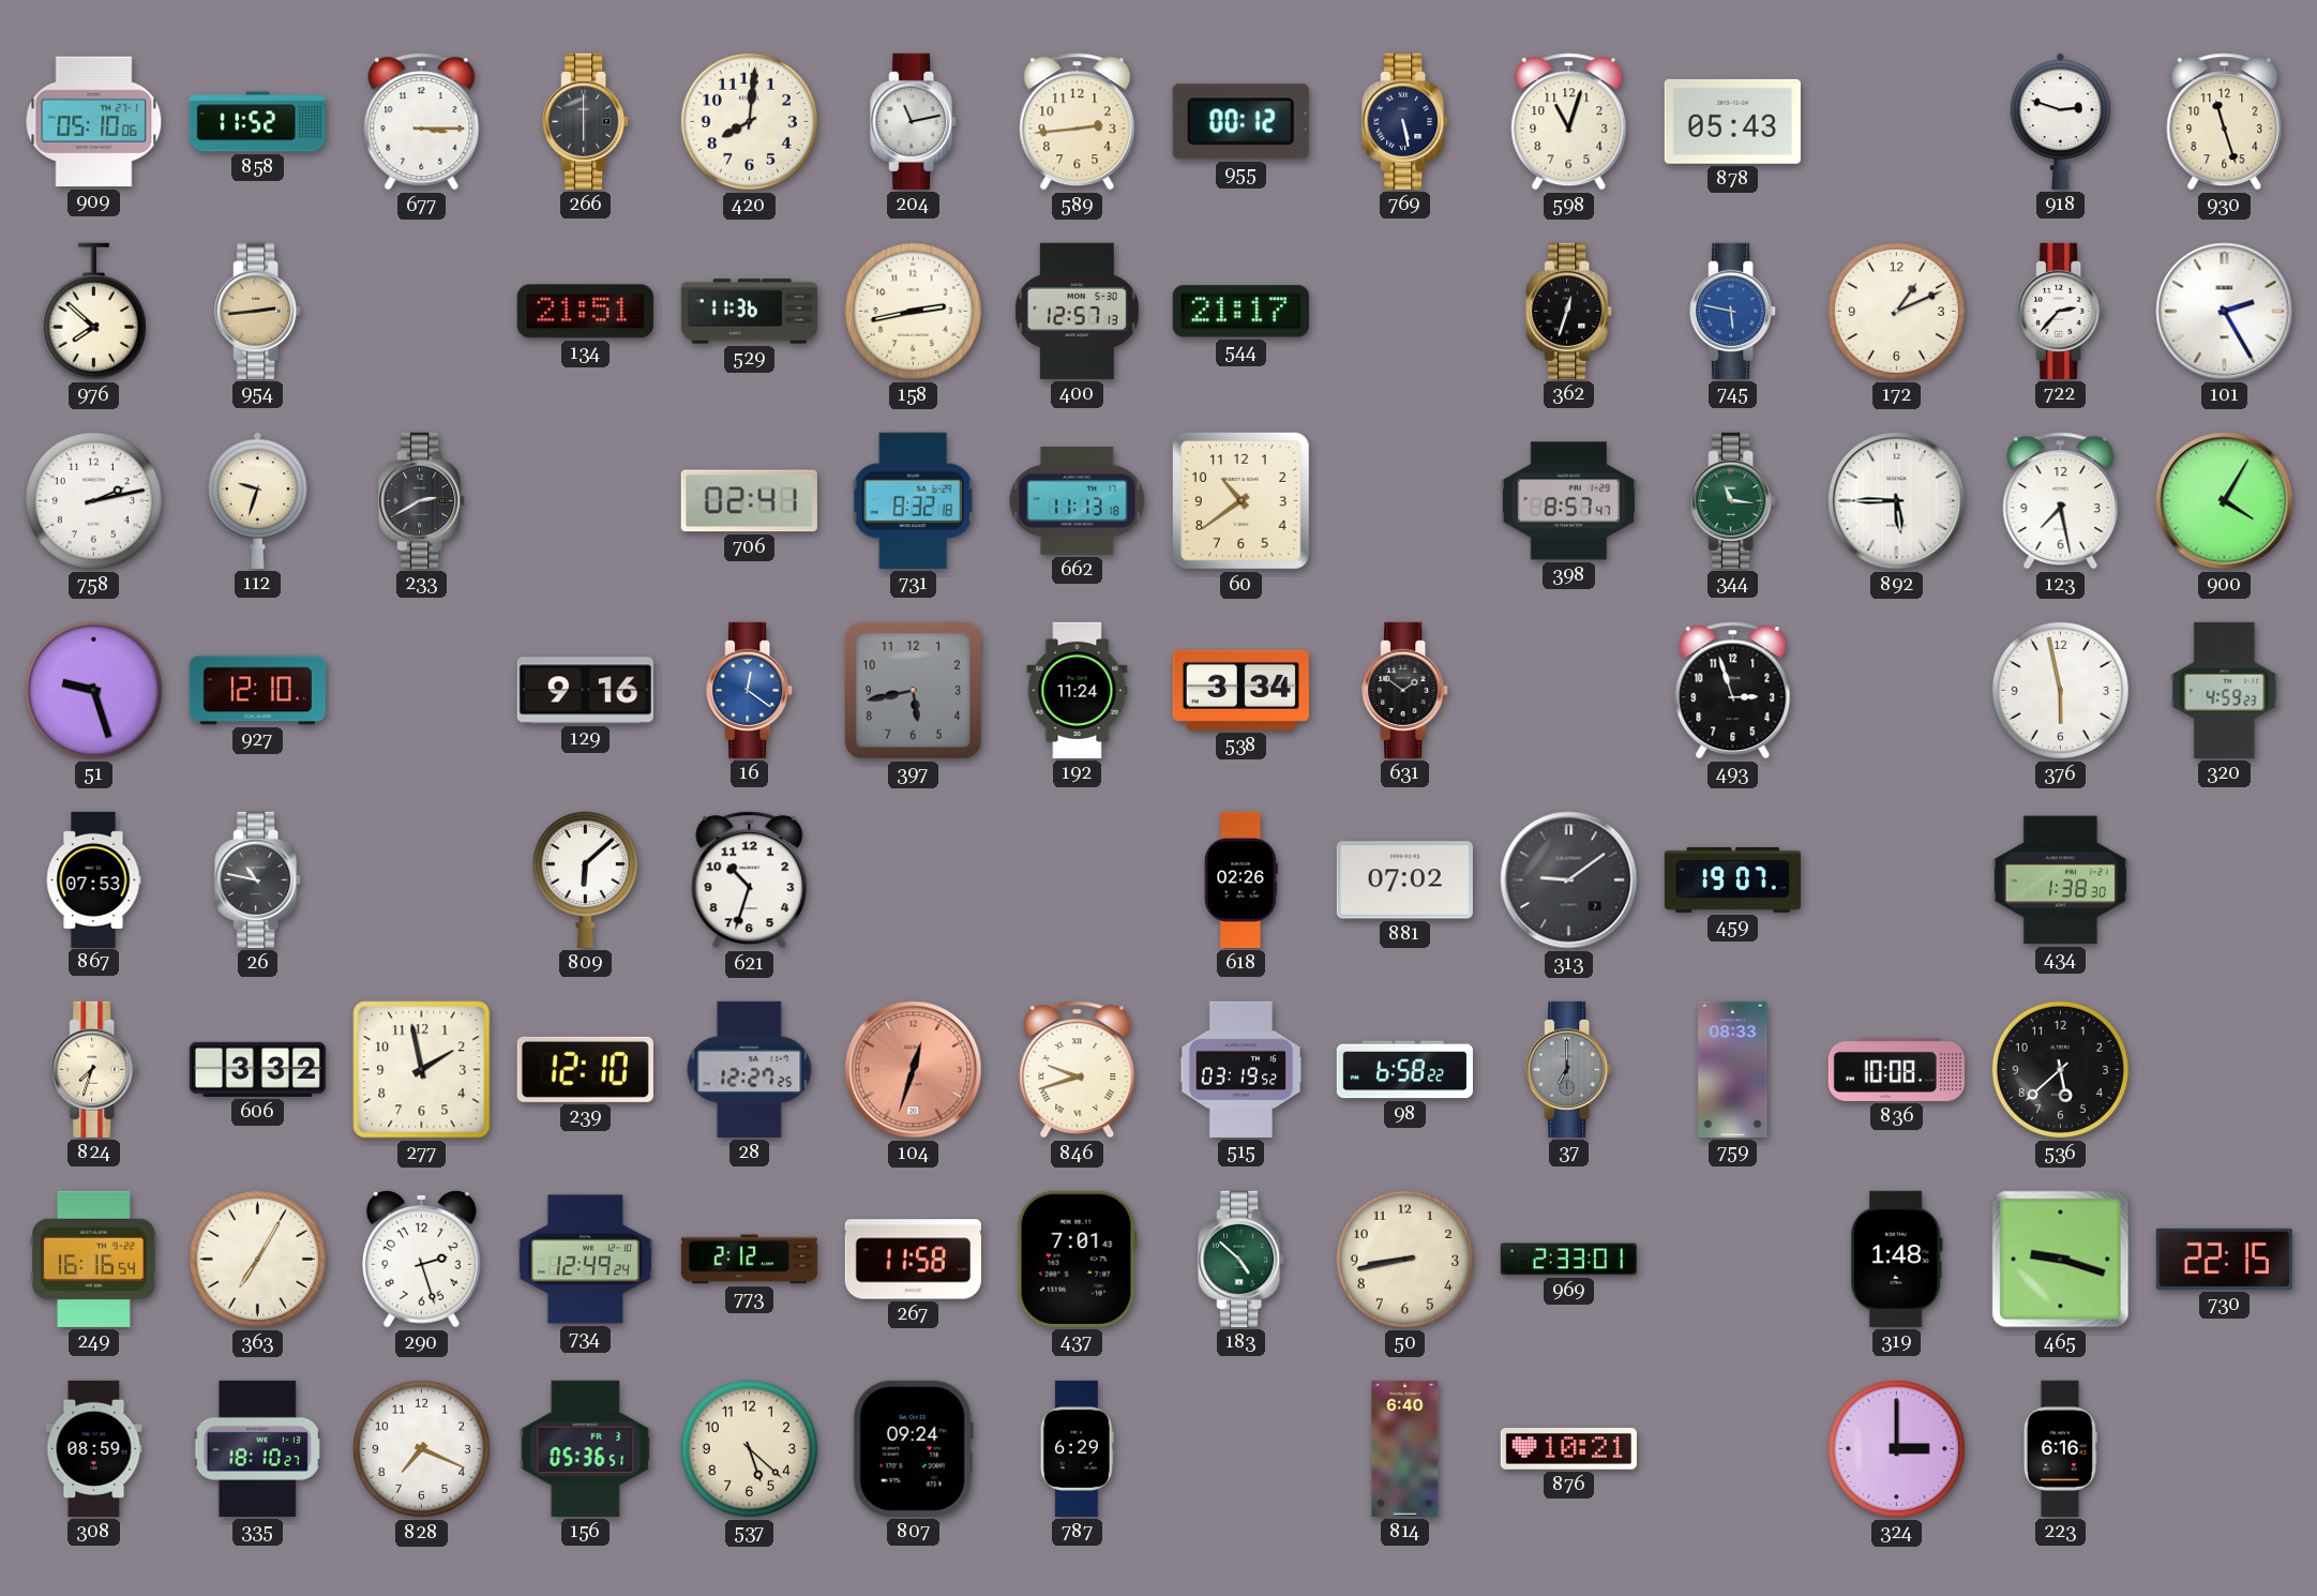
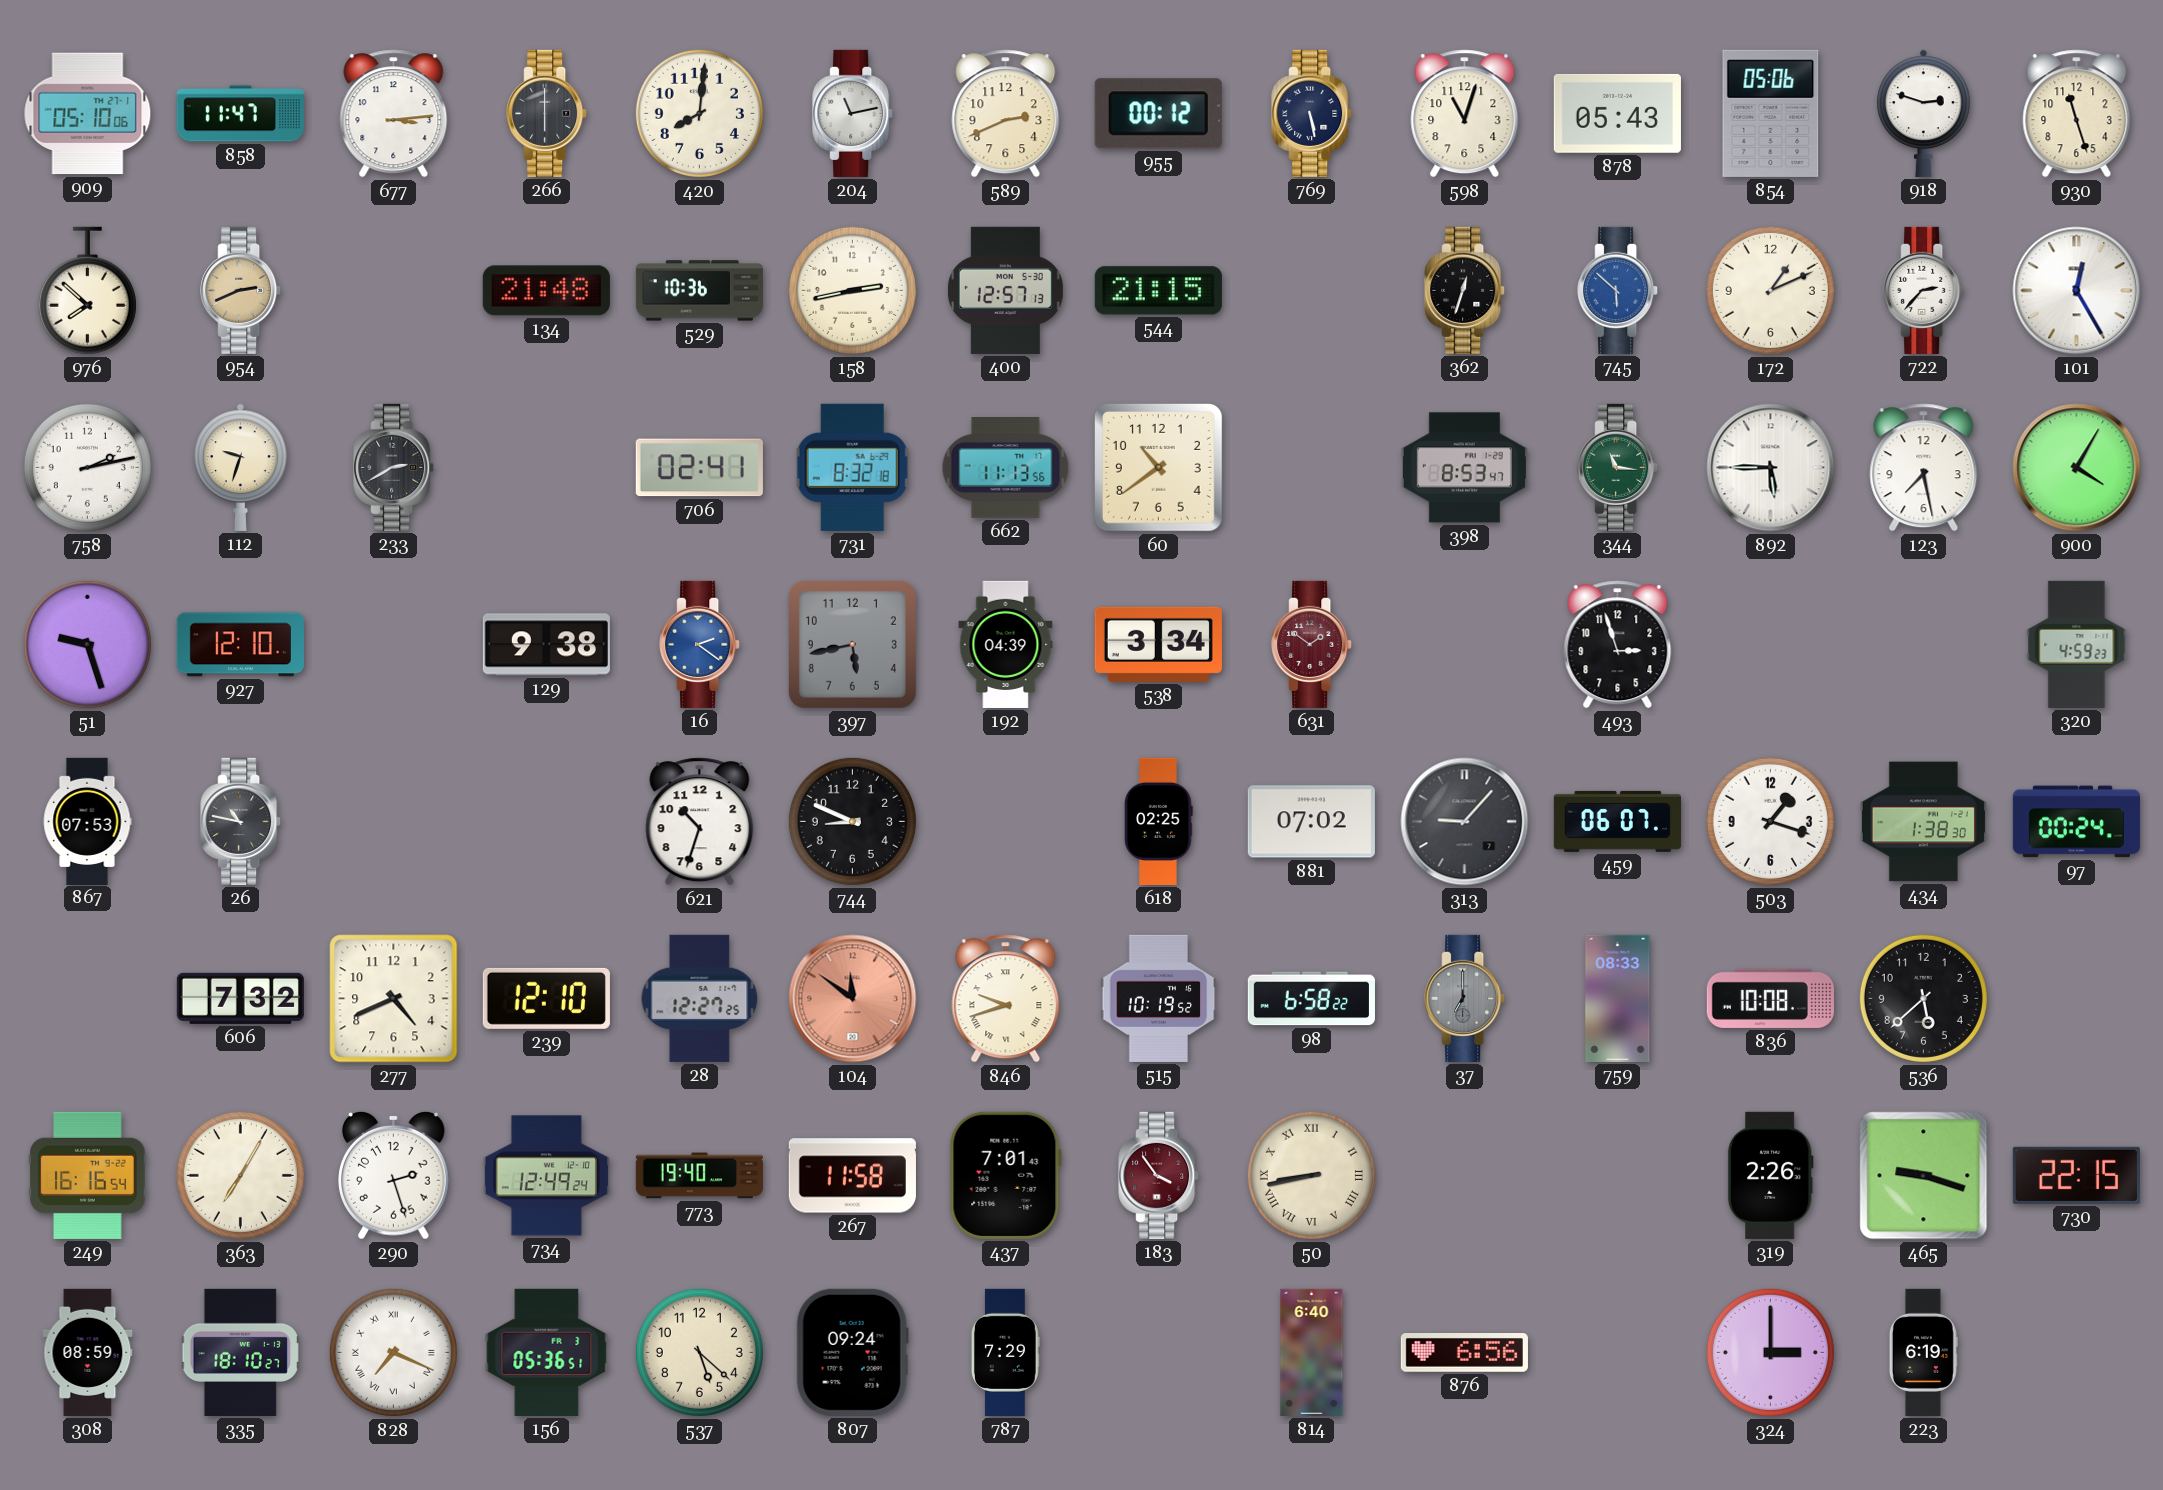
858: 11:52 -> 11:47
677: 3:15 -> 3:14
589: 2:44 -> 2:41
854: none -> 05:06
954: 2:44 -> 2:41
134: 21:51 -> 21:48
529: 11:36 -> 10:36
544: 21:17 -> 21:15
745: 5:47 -> 5:52
101: 2:25 -> 12:25
662: 11:13:18 -> 11:13:56
398: 8:57 -> 8:53
129: 9:16 -> 9:38
16: 12:21 -> 2:21
192: 11:24 -> 04:39
631 dial: black -> burgundy
376: 5:58 -> none
809: 6:08 -> none
744: none -> 8:49
618: 02:26 -> 02:25
313: 9:09 -> 9:07
459: 19:07 -> 06:07
503: none -> 1:18
97: none -> 00:24
824: 7:33 -> none
606: 3:32 -> 7:32
277: 1:58 -> 4:41
104: 12:33 -> 11:51
515: 03:19 -> 10:19
773: 2:12 -> 19:40
183: 4:52 -> 3:54
183 dial: green -> burgundy
50 numerals: Arabic -> Roman
969: 2:33 -> none
319: 1:48 -> 2:26
828 numerals: Arabic -> Roman
787: 6:29 -> 7:29
876: 10:21 -> 6:56
223: 6:16 -> 6:19
